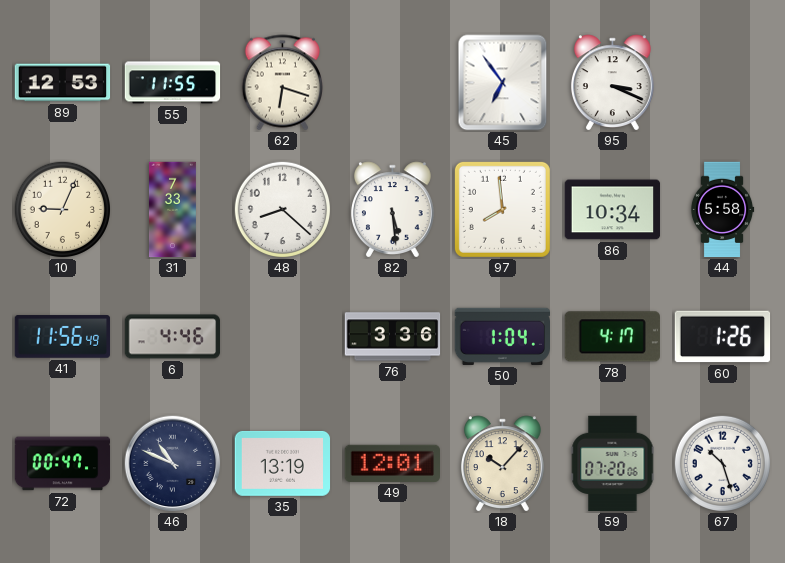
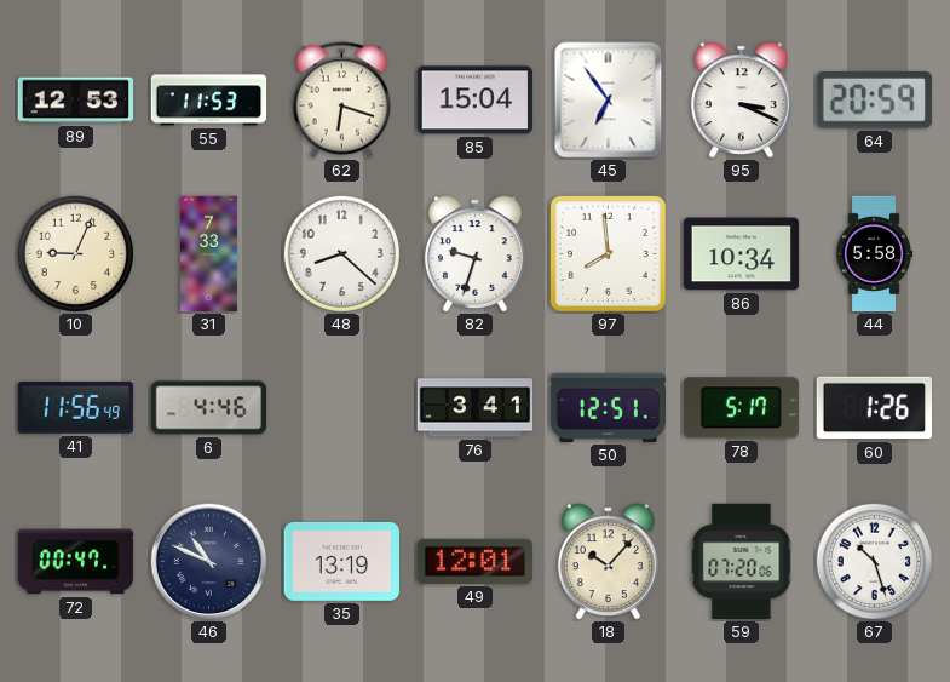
55: 11:55 -> 11:53
85: none -> 15:04
64: none -> 20:59
82: 5:29 -> 9:33
76: 3:36 -> 3:41
50: 1:04 -> 12:51
78: 4:17 -> 5:17
